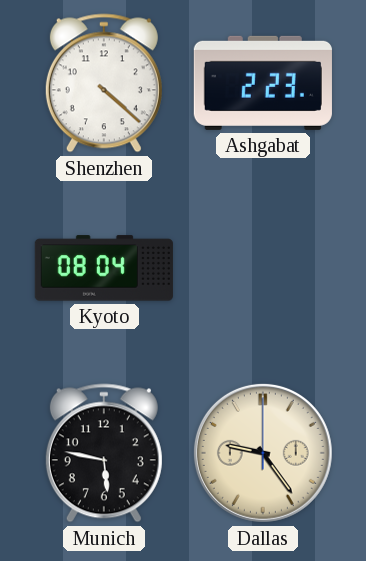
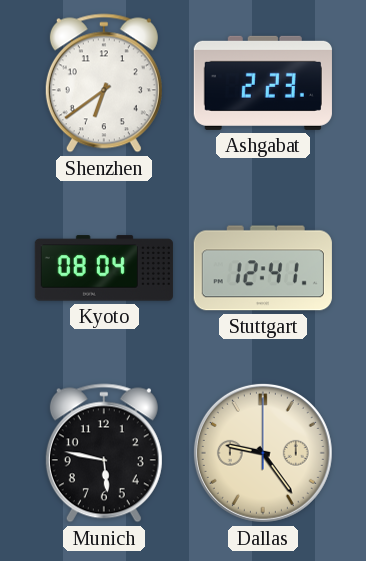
Shenzhen: 4:22 -> 6:39
Stuttgart: none -> 12:41
